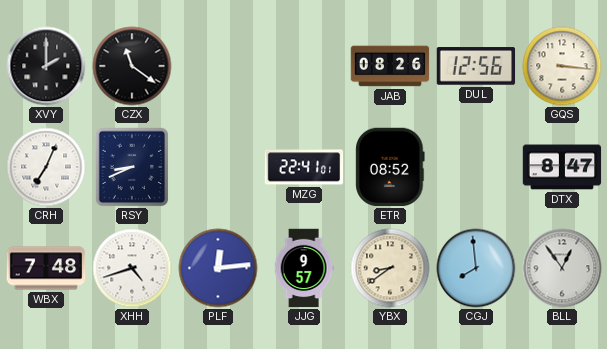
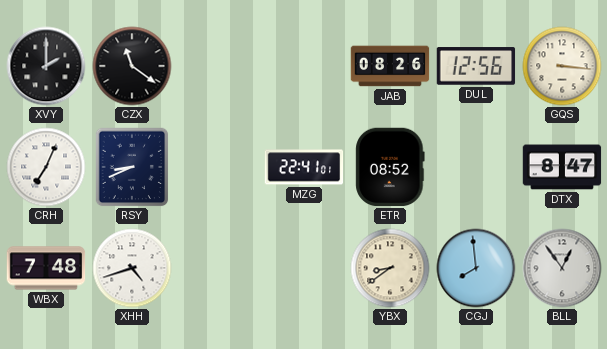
PLF: 12:14 -> none
JJG: 9:57 -> none
